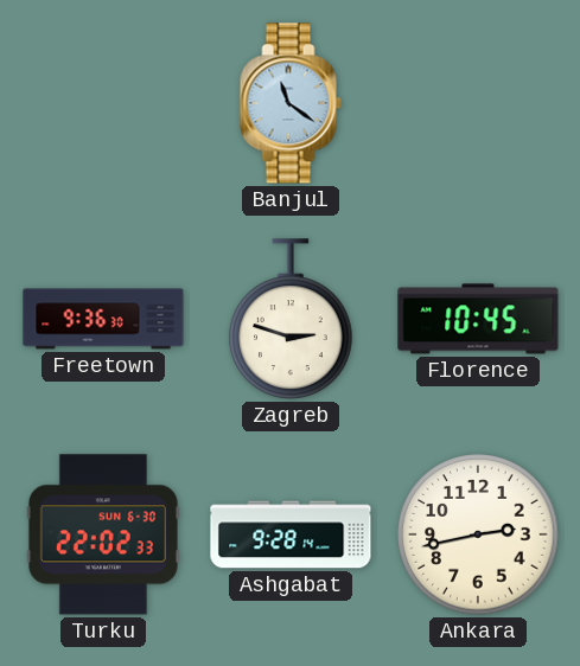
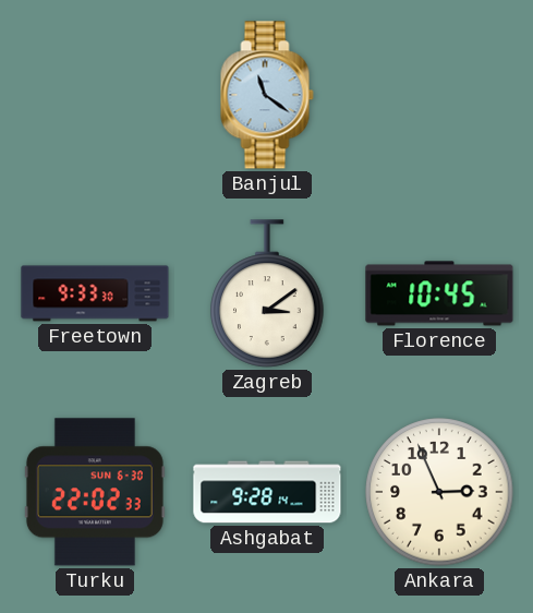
Freetown: 9:36 -> 9:33
Zagreb: 2:48 -> 3:09
Ankara: 2:43 -> 2:56
